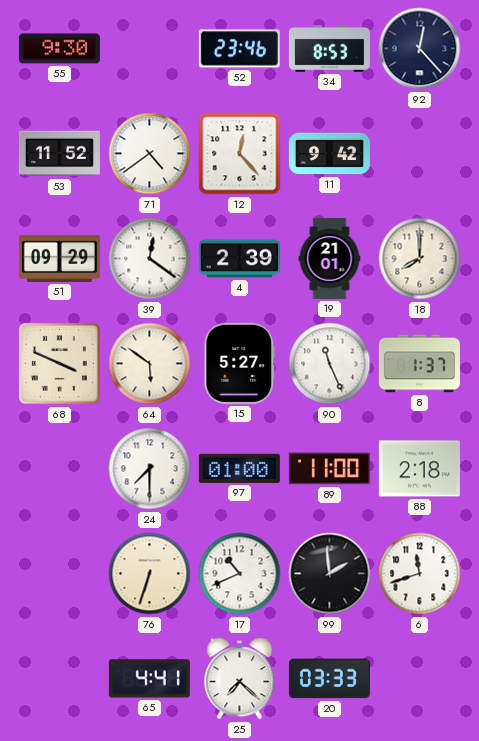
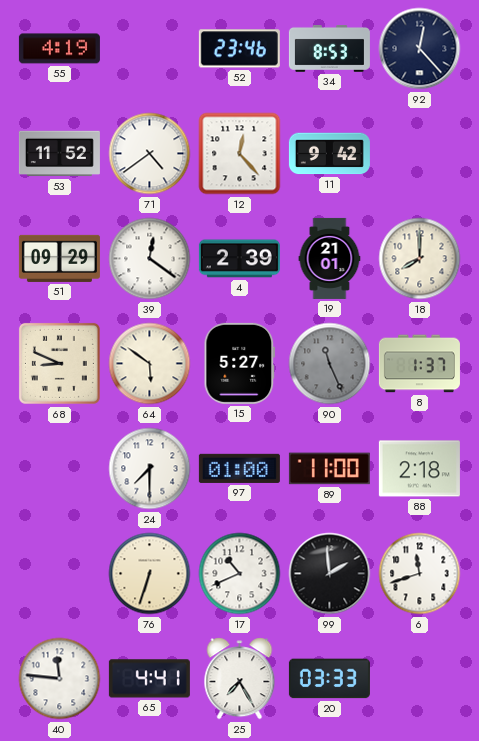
55: 9:30 -> 4:19
68: 3:49 -> 8:49
90 dial: white -> grey
40: none -> 11:46
25: 7:22 -> 7:25
